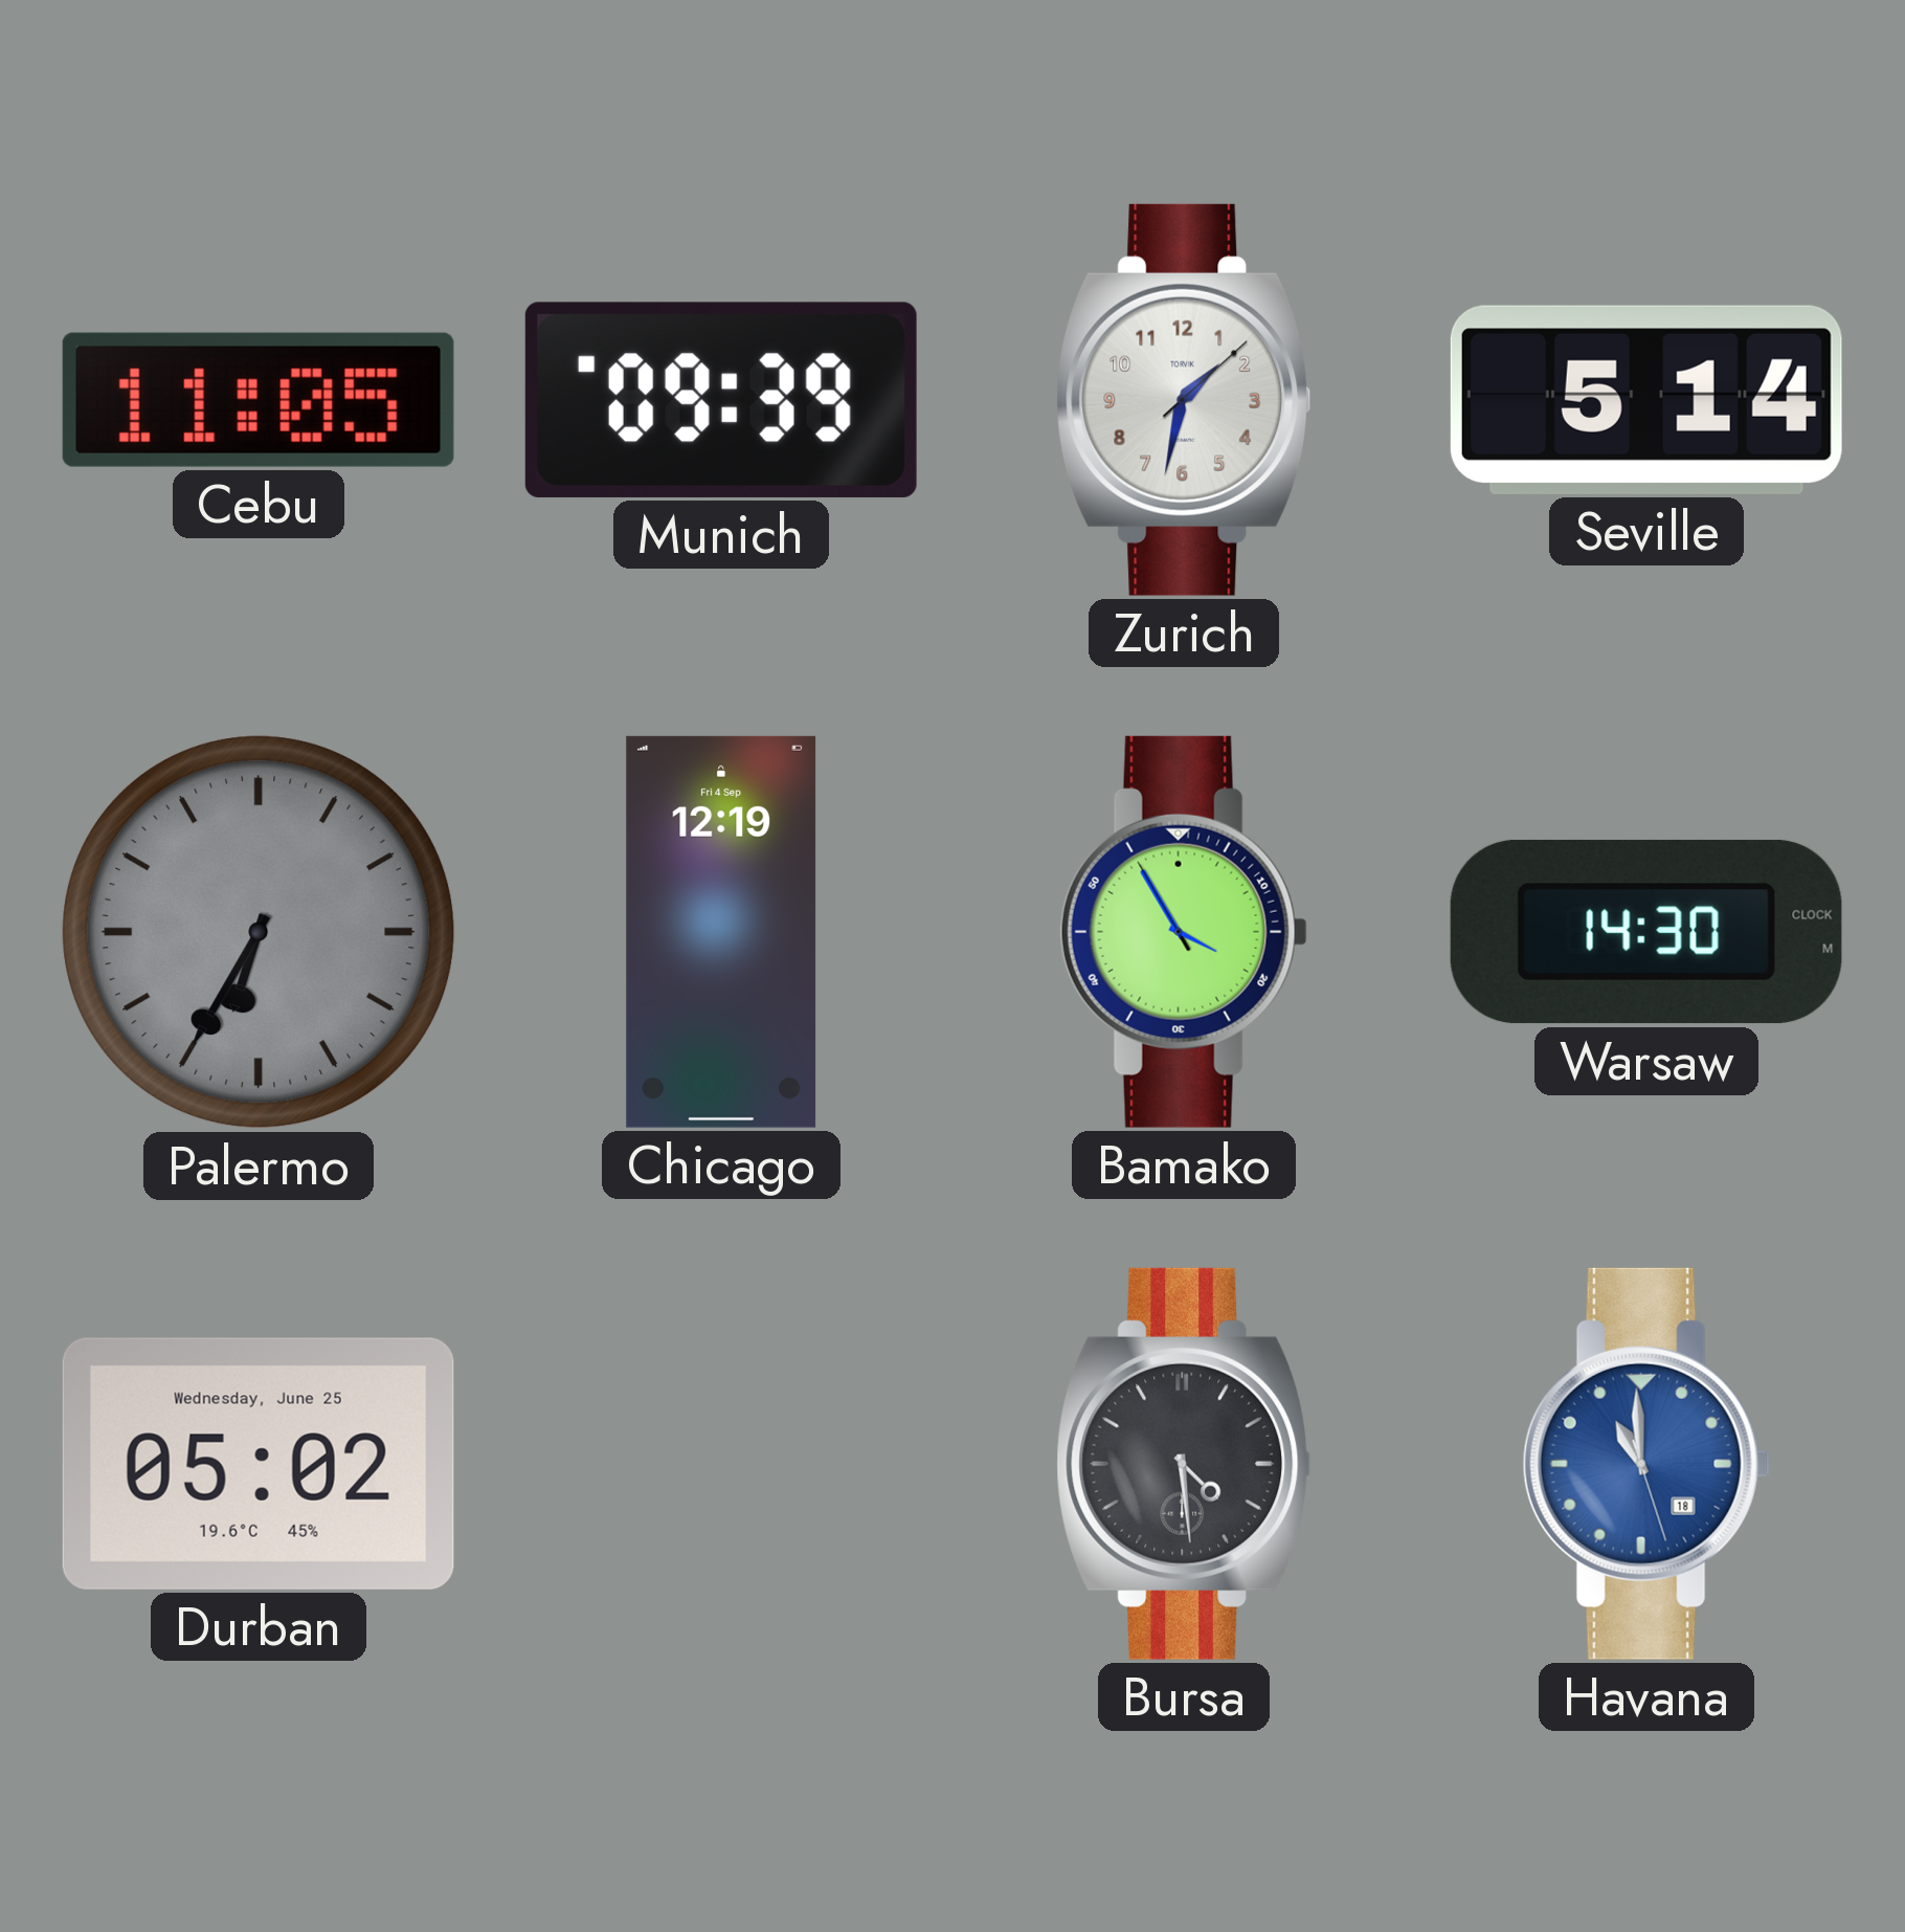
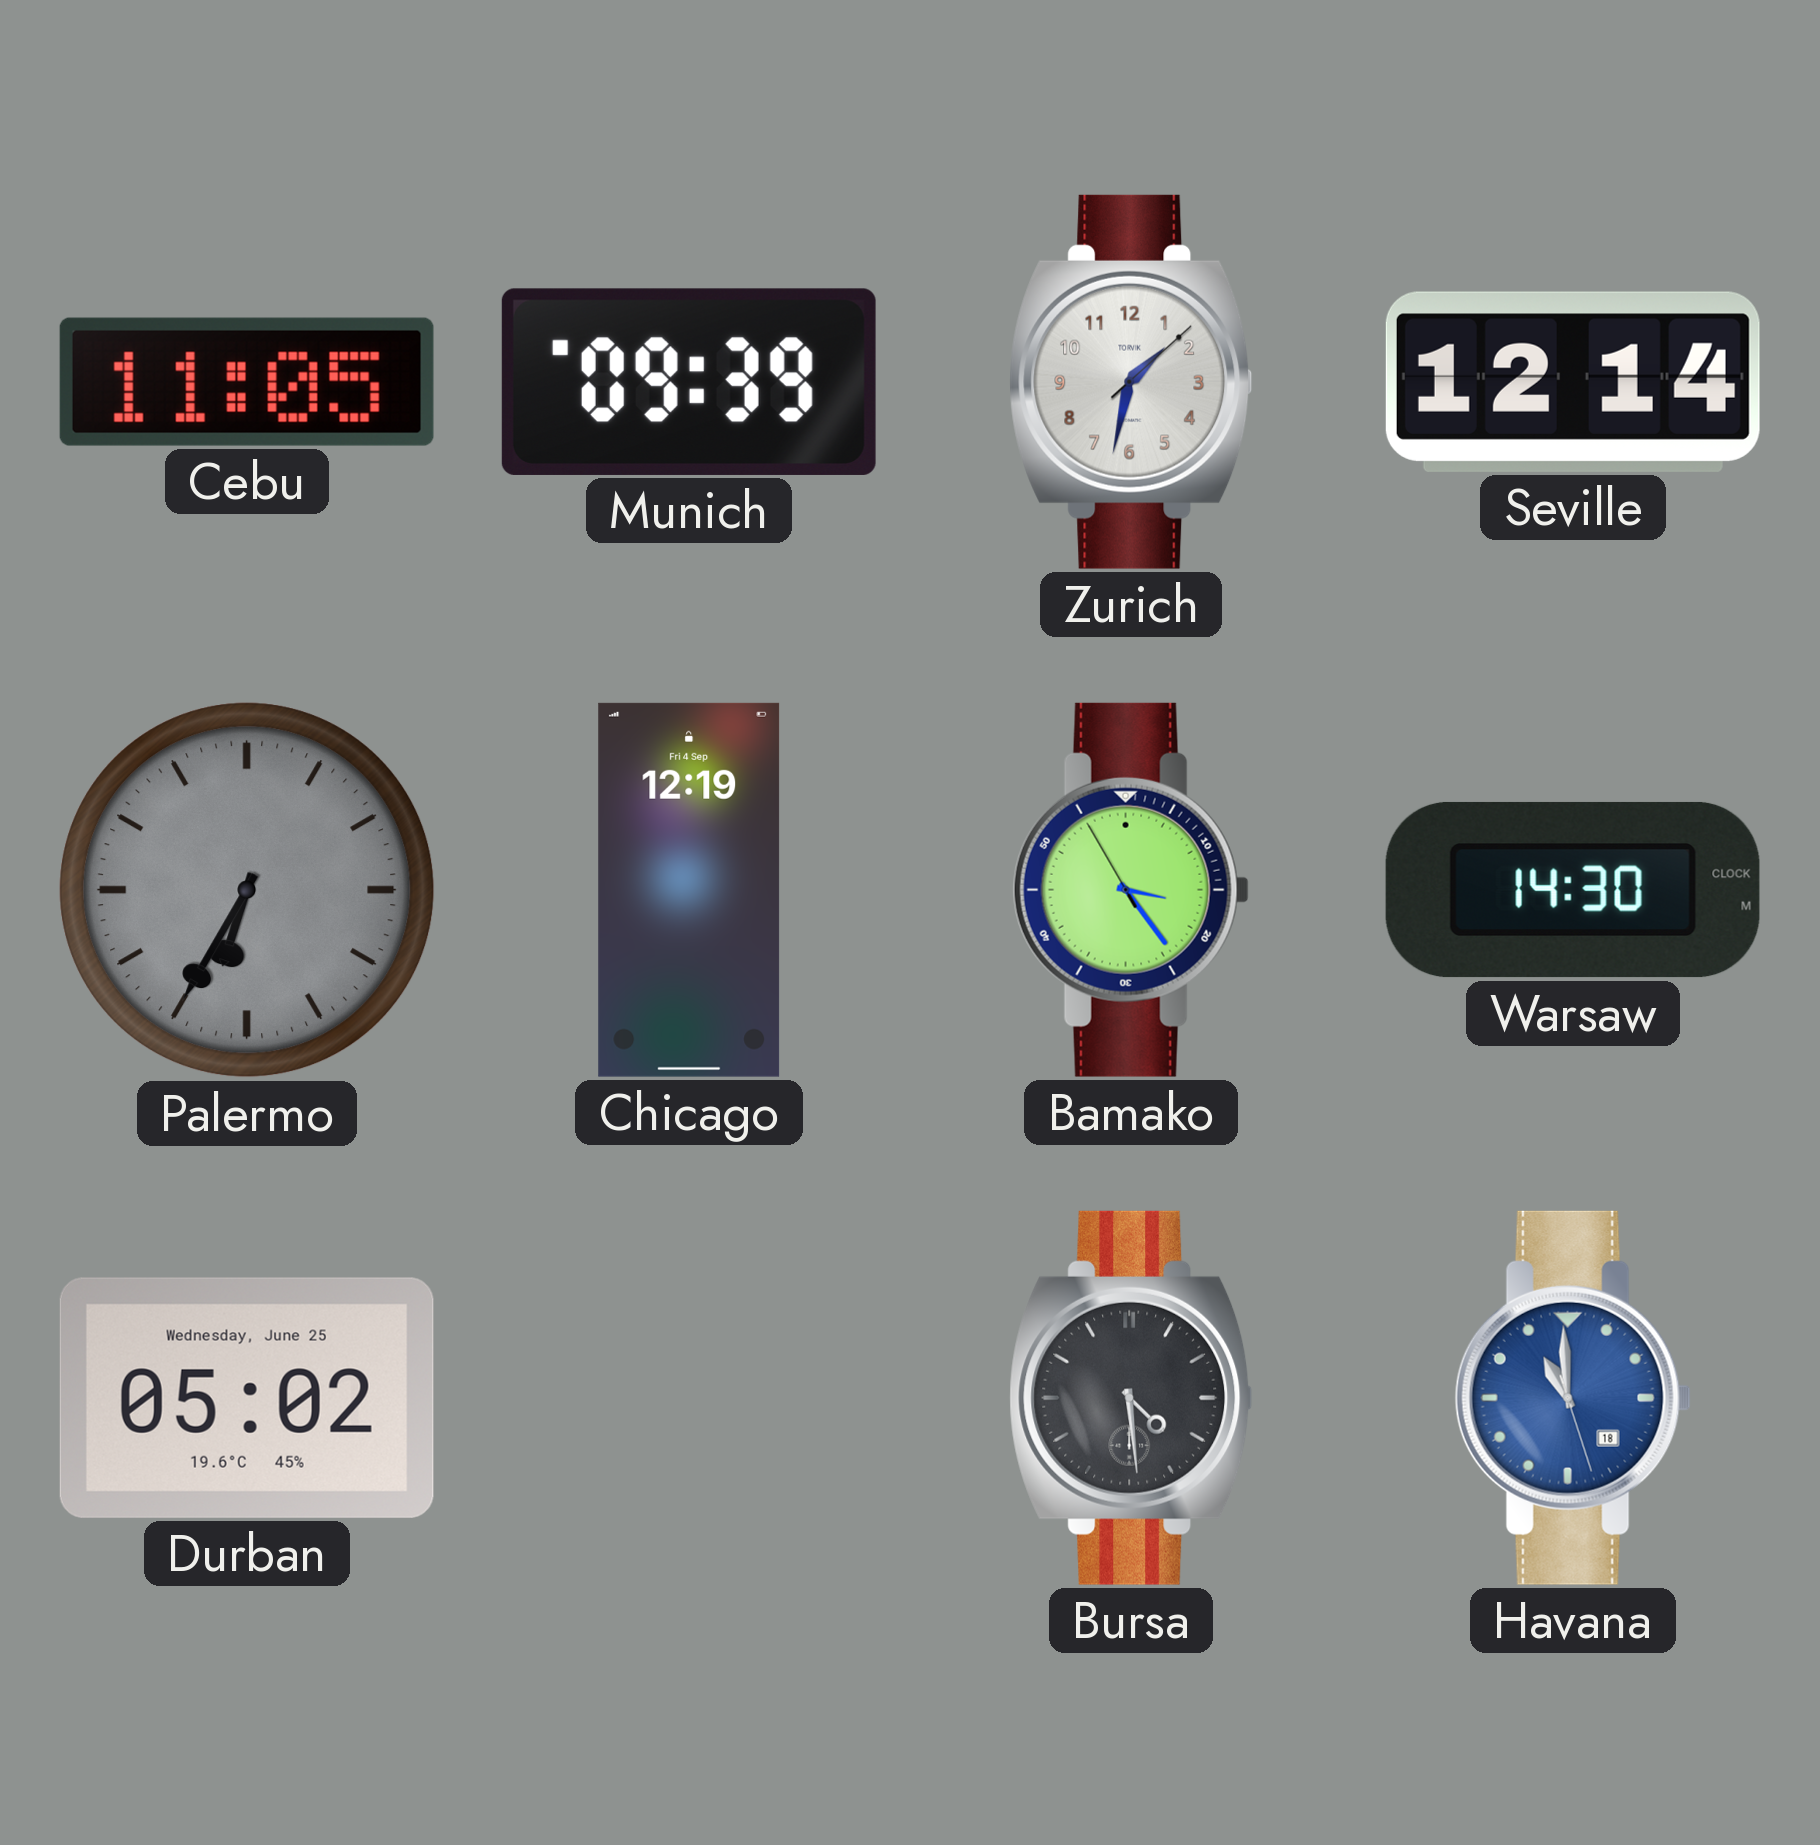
Seville: 5:14 -> 12:14
Bamako: 3:54 -> 3:23
